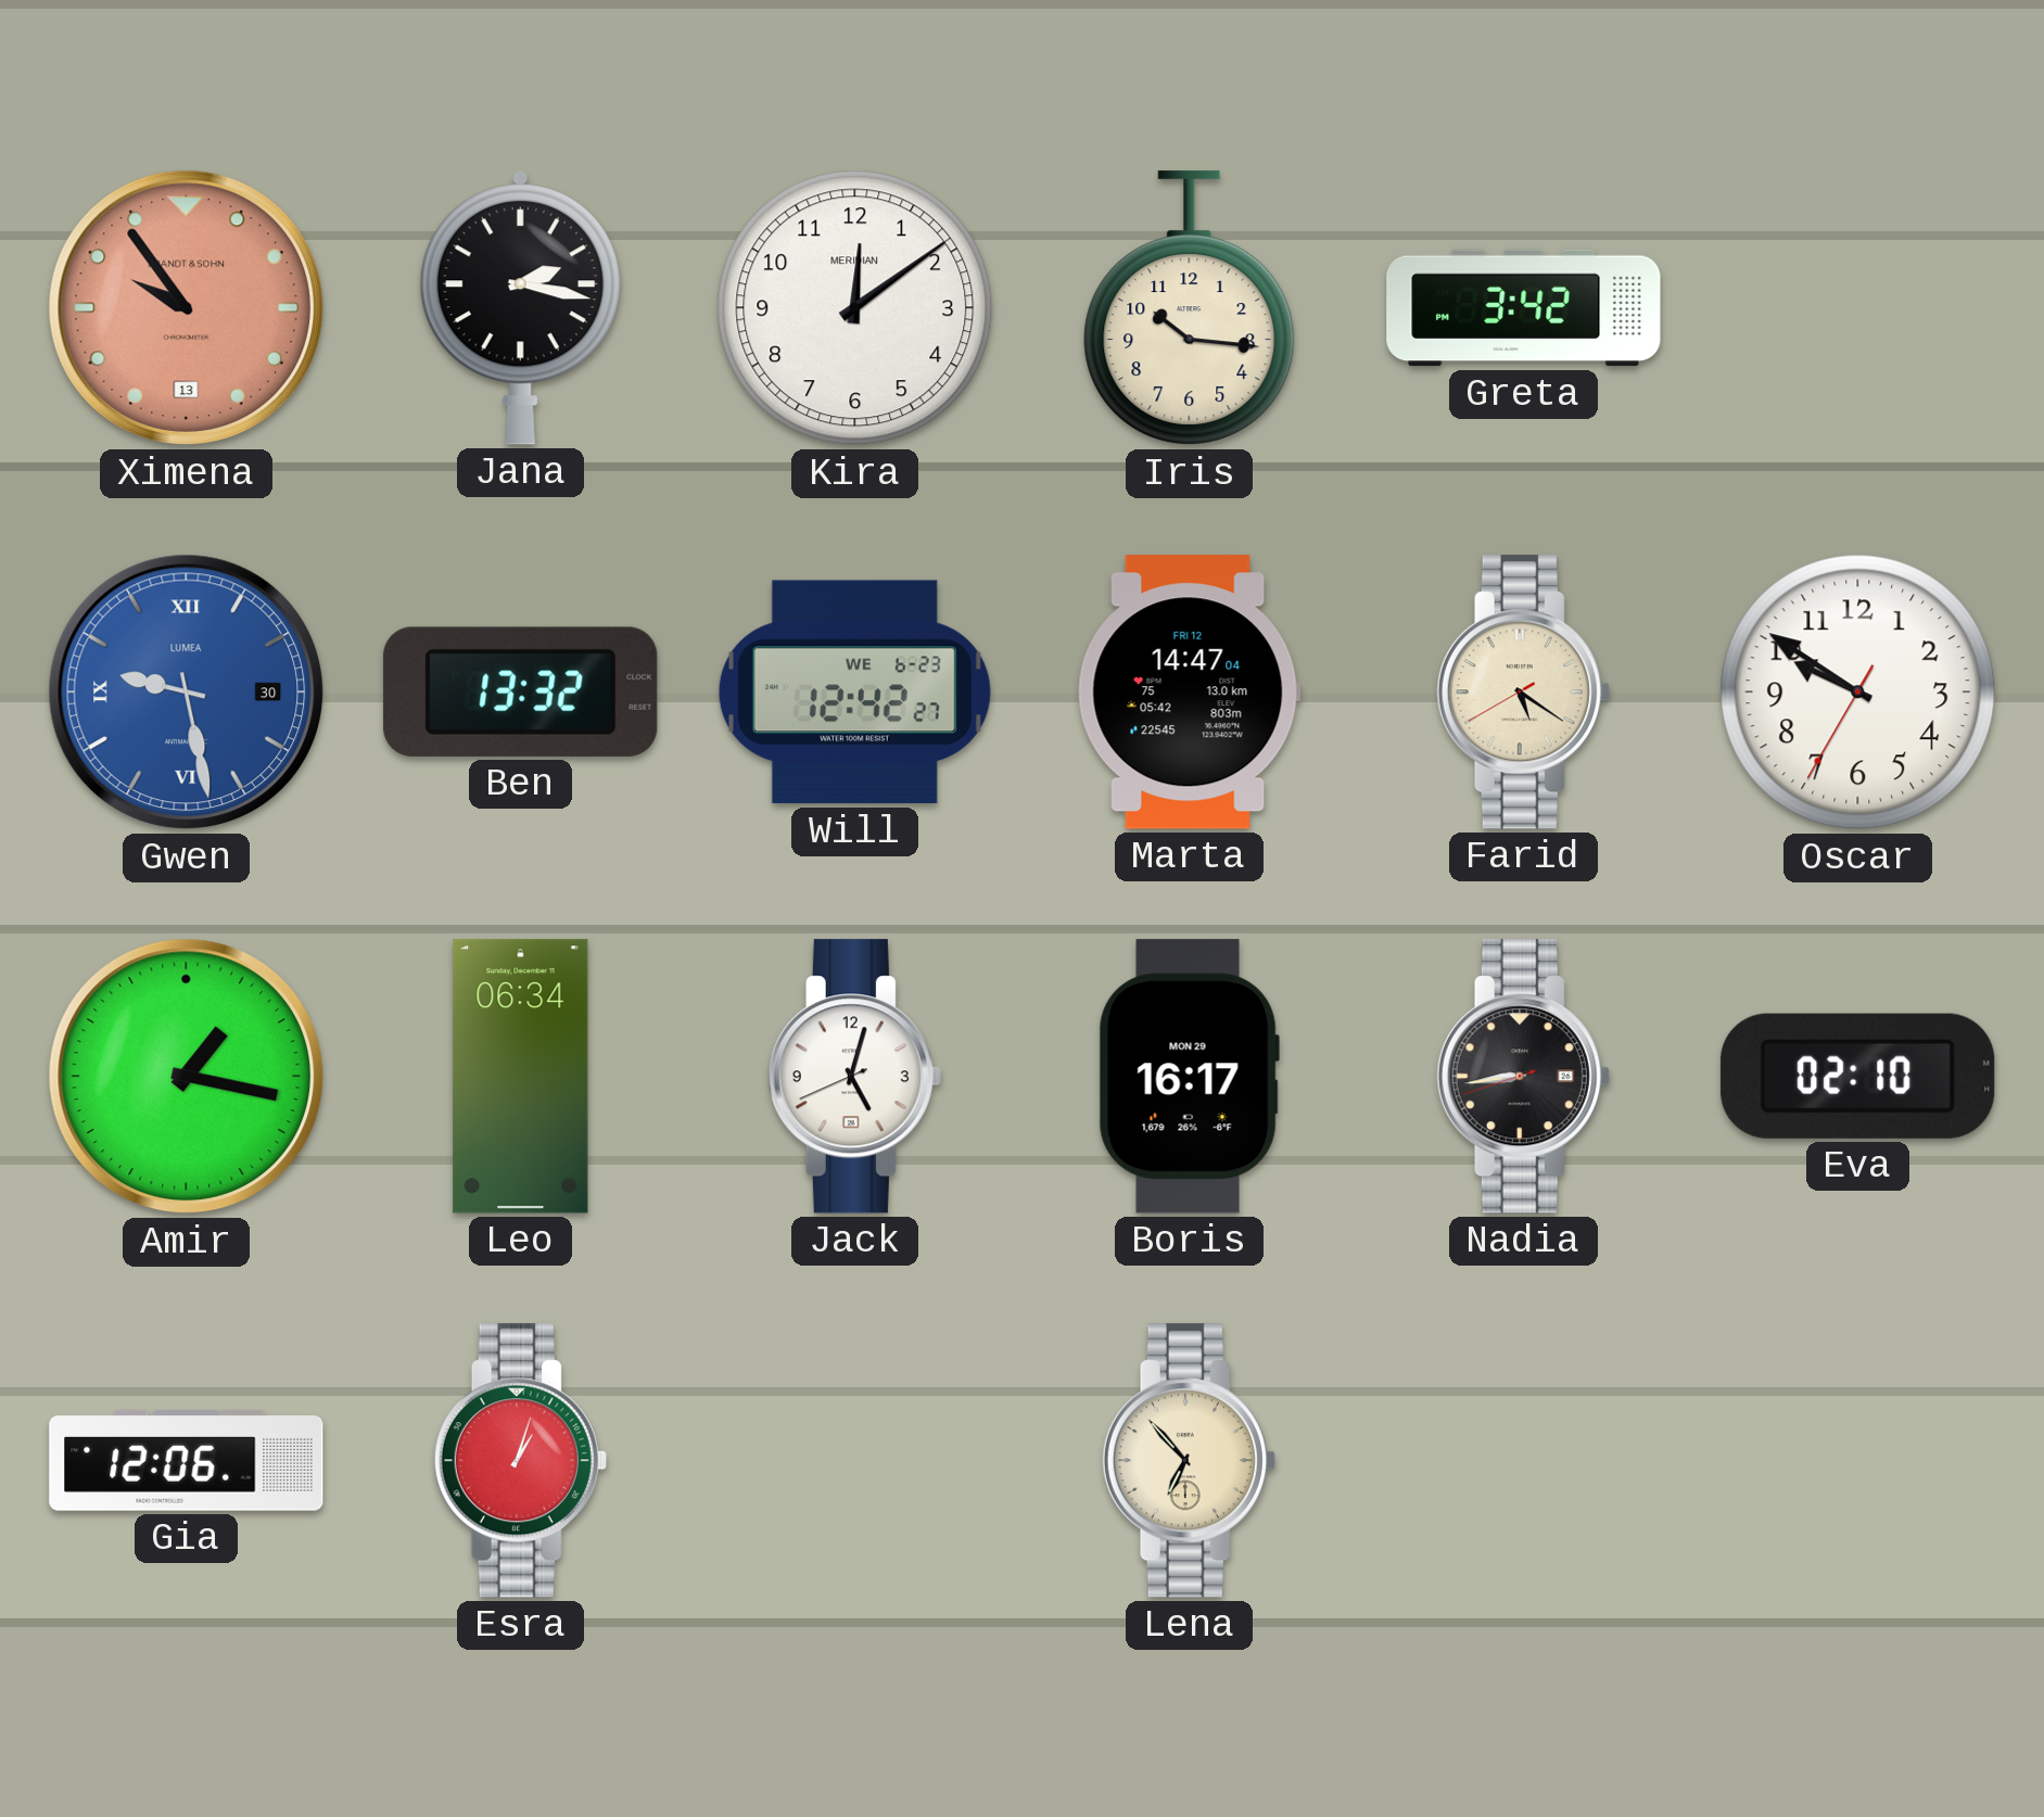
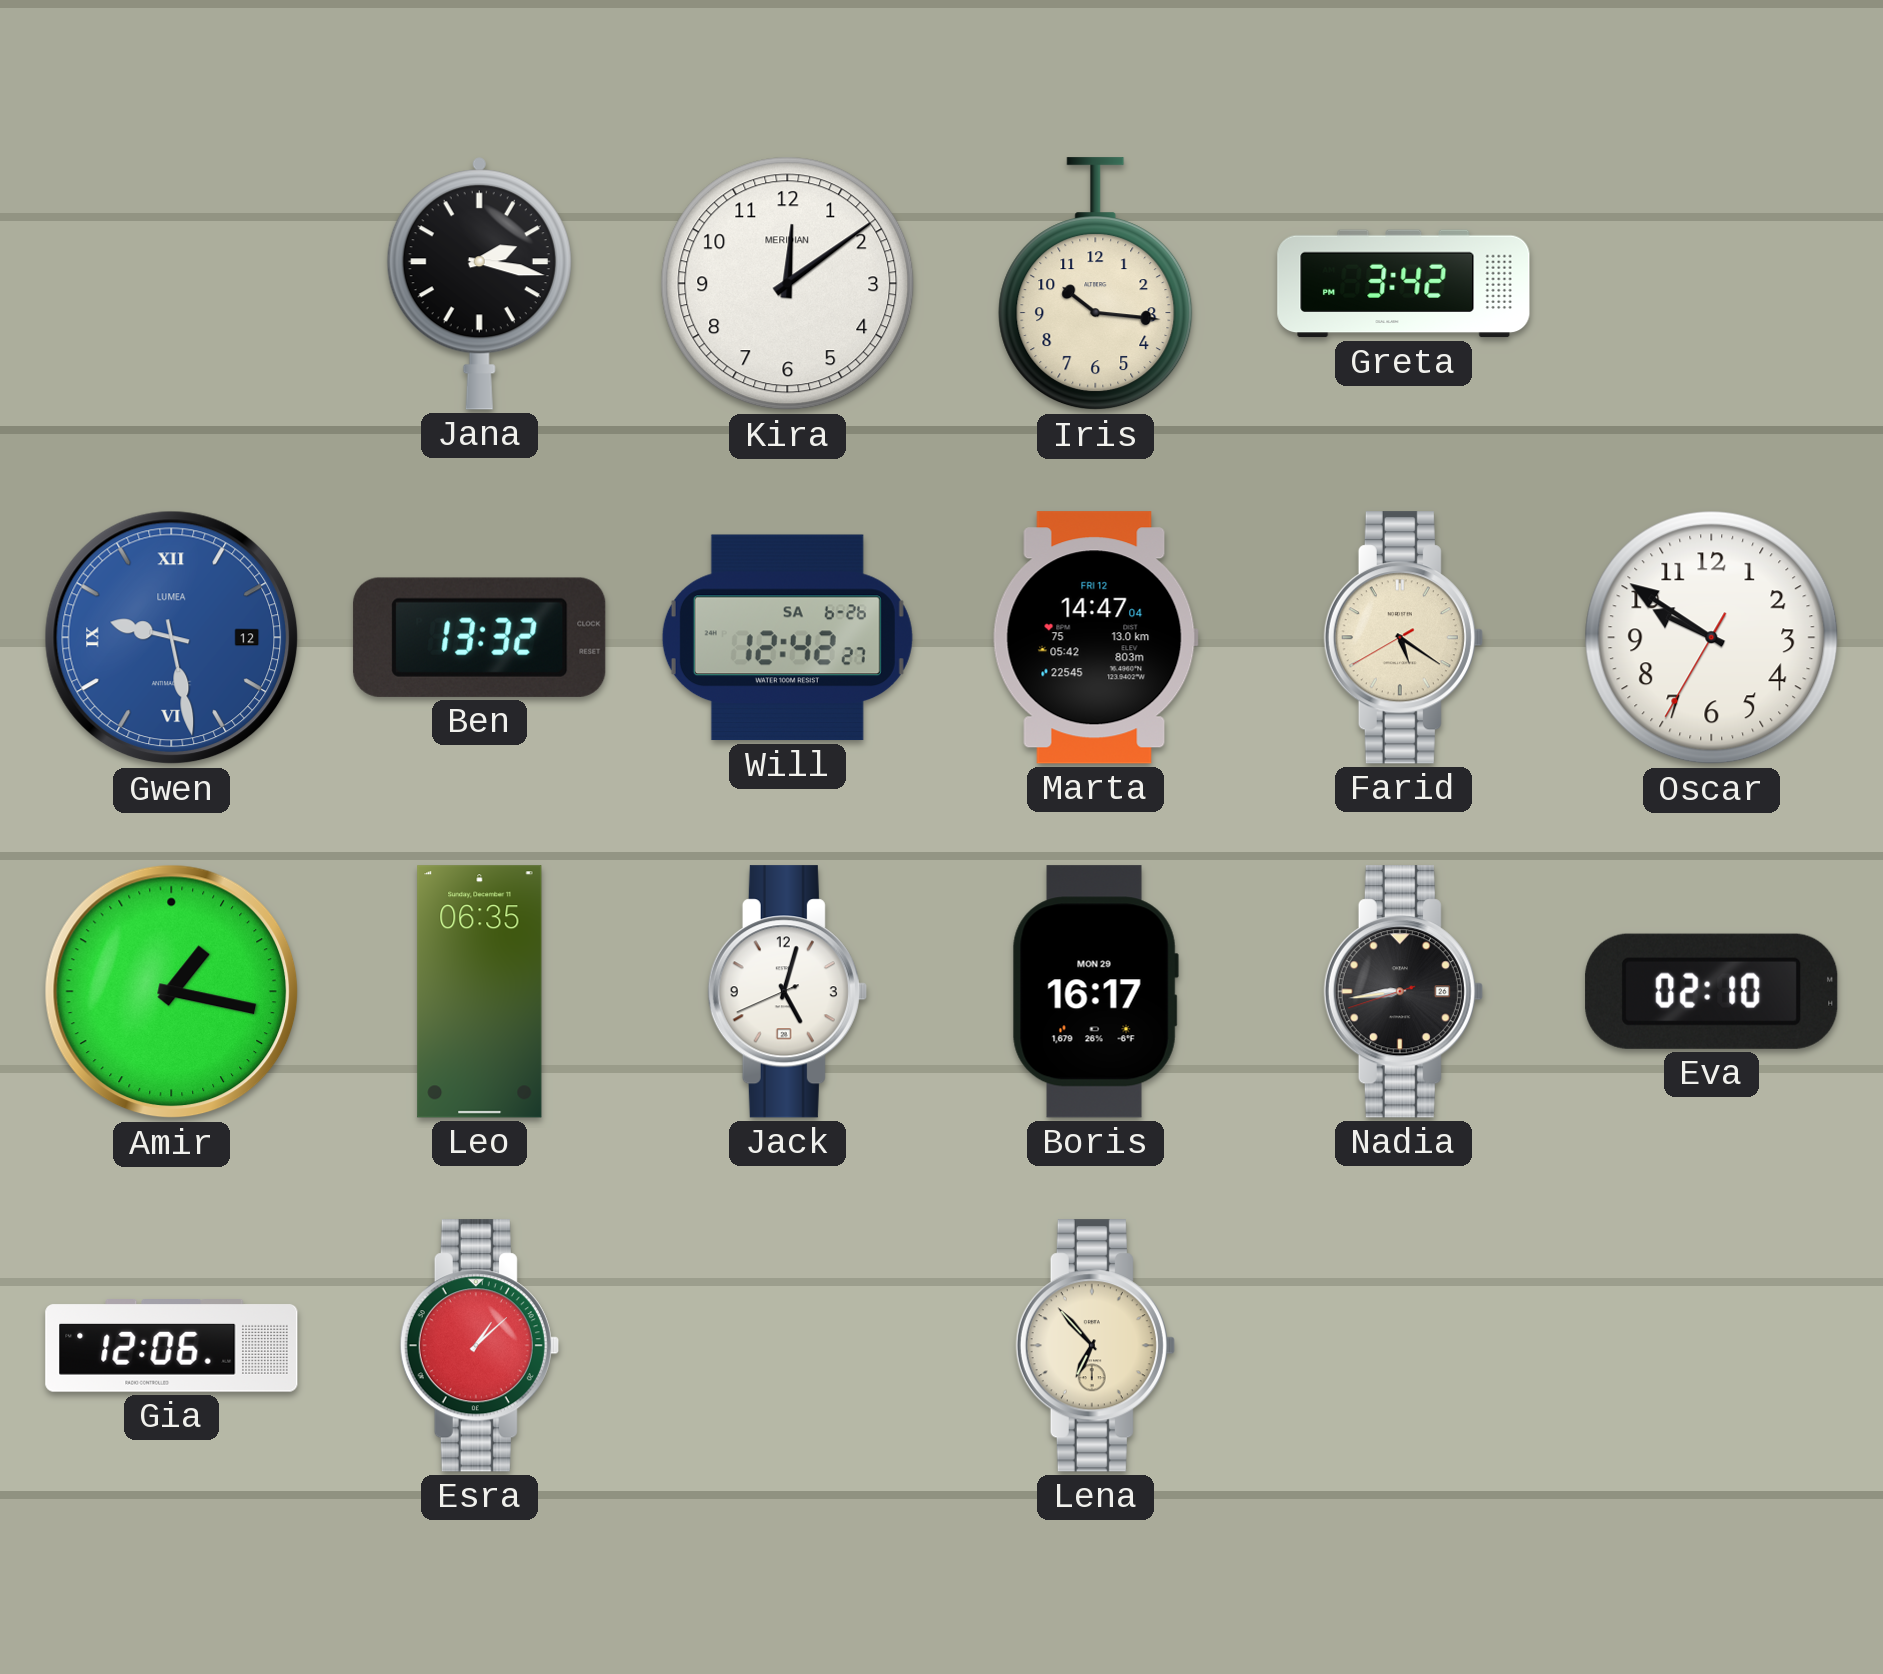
Ximena: 9:54 -> none
Gwen date: 30 -> 12
Will date: WE 6-23 -> SA 6-26
Leo: 06:34 -> 06:35
Esra: 1:03 -> 1:08
